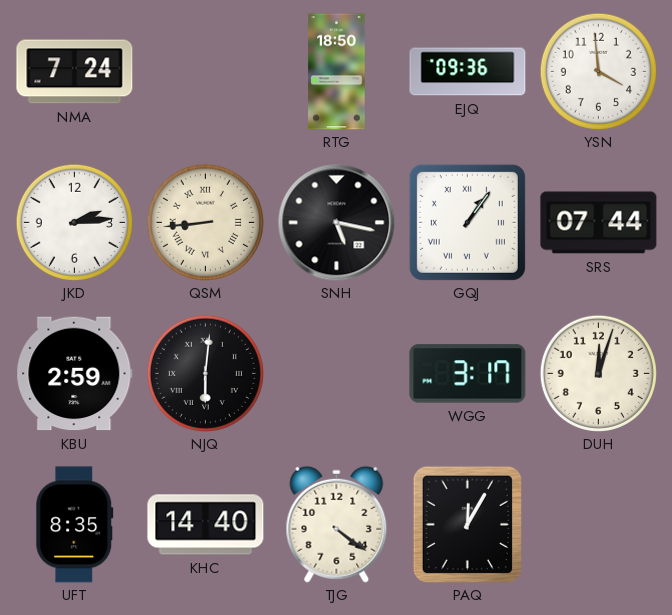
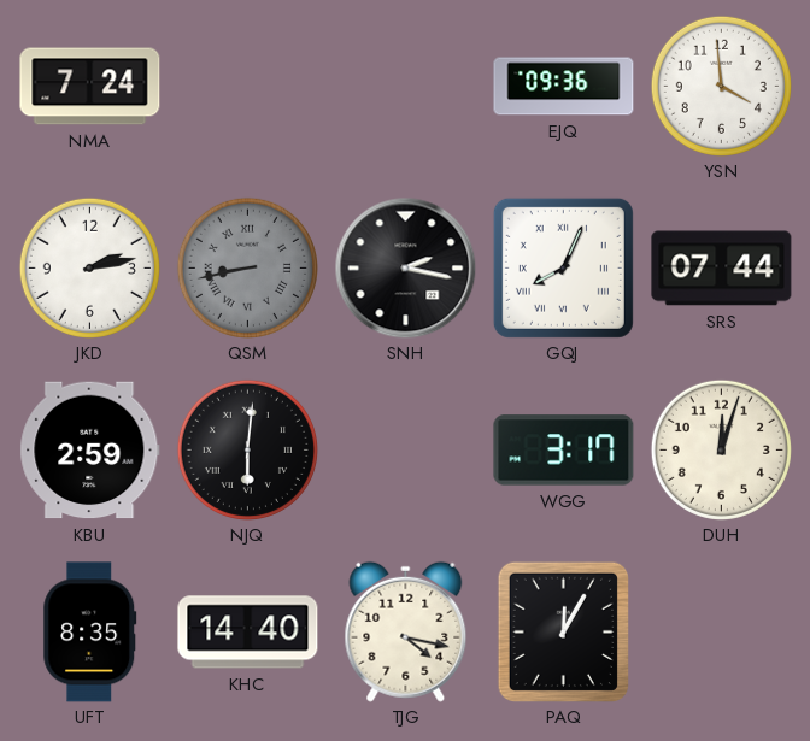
RTG: 18:50 -> none
JKD: 2:14 -> 2:13
QSM: 8:44 -> 8:43
QSM dial: cream -> grey
SNH: 5:17 -> 2:17
GQJ: 1:06 -> 8:04
TJG: 4:21 -> 4:17
